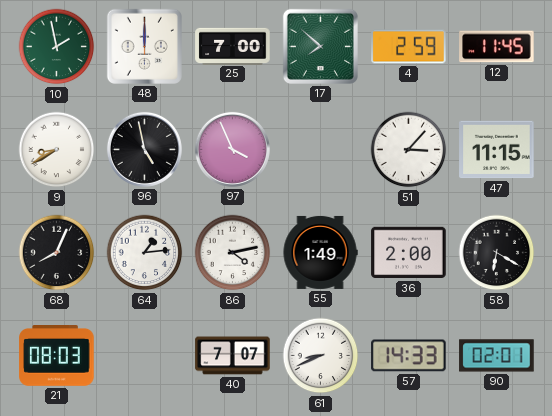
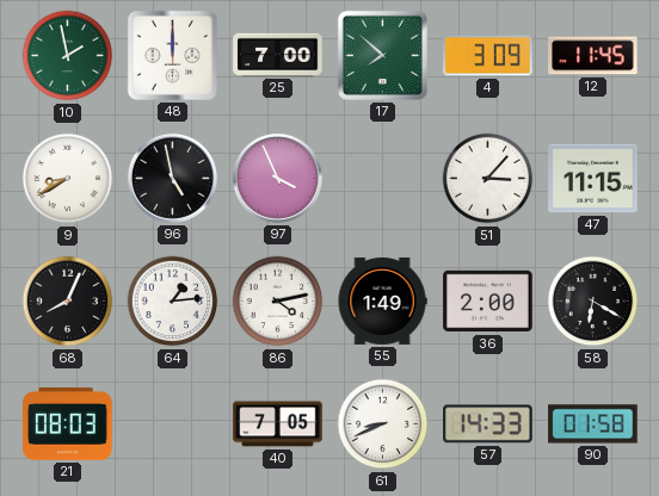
4: 2:59 -> 3:09
40: 7:07 -> 7:05
90: 02:01 -> 01:58
